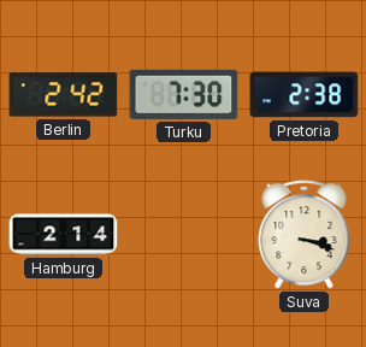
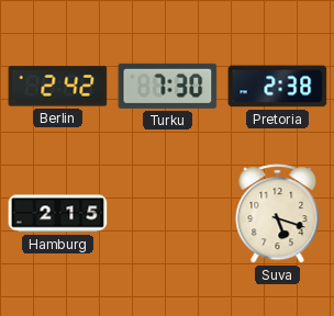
Hamburg: 2:14 -> 2:15
Suva: 3:18 -> 5:18
